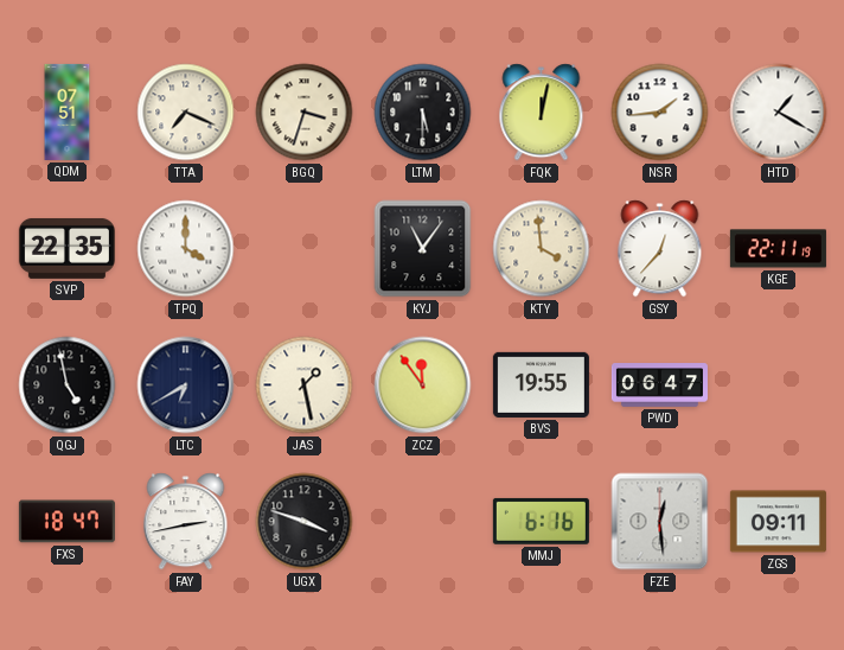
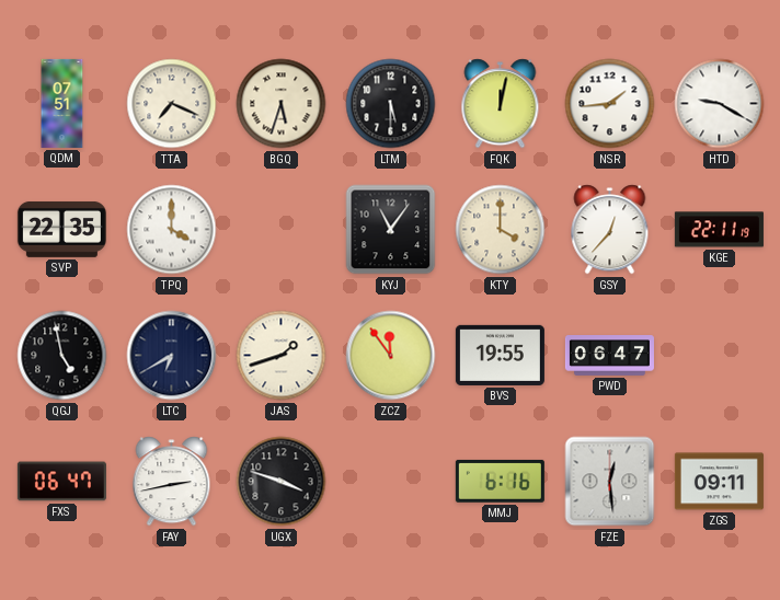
BGQ: 3:33 -> 5:33
HTD: 1:20 -> 9:20
KTY: 3:59 -> 4:00
JAS: 1:28 -> 1:42
FXS: 18:47 -> 06:47
